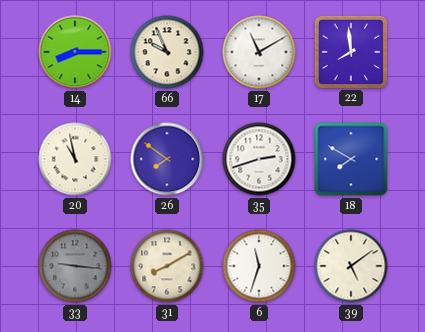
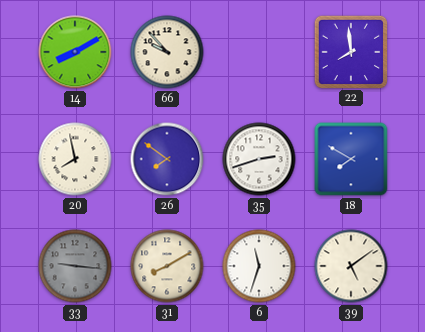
14: 8:15 -> 8:10
66: 9:56 -> 9:53
17: 11:10 -> none
20: 10:58 -> 7:58
